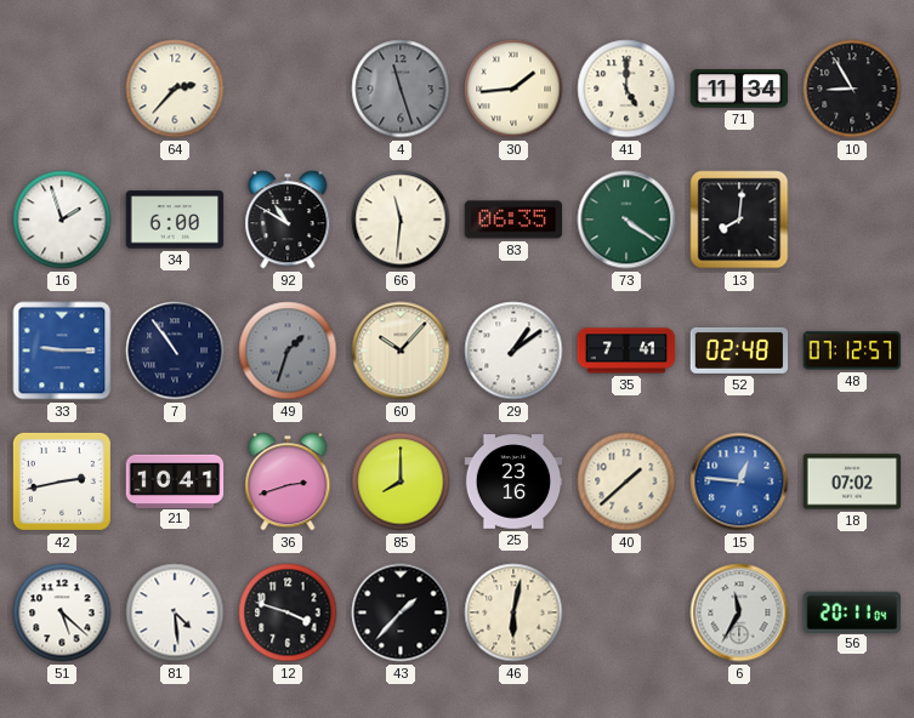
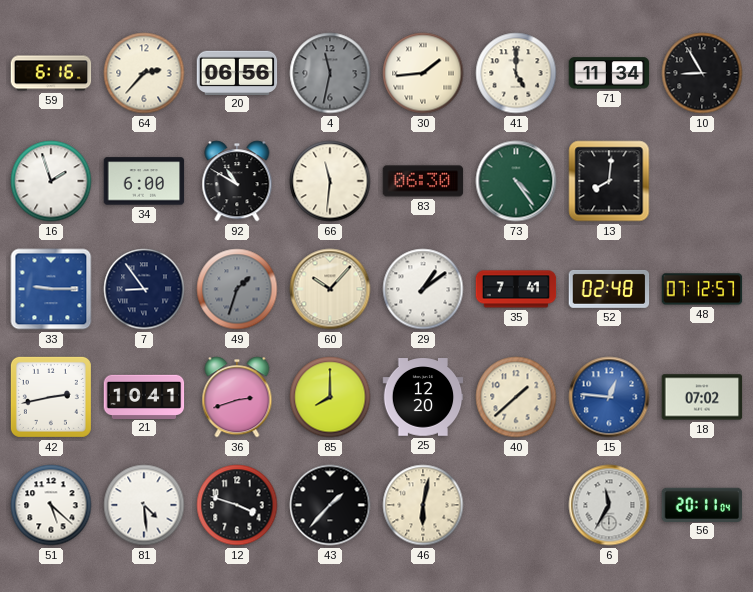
59: none -> 6:16
20: none -> 06:56
4: 11:27 -> 11:32
83: 06:35 -> 06:30
73: 4:21 -> 4:24
7: 10:54 -> 8:54
25: 23:16 -> 12:20
